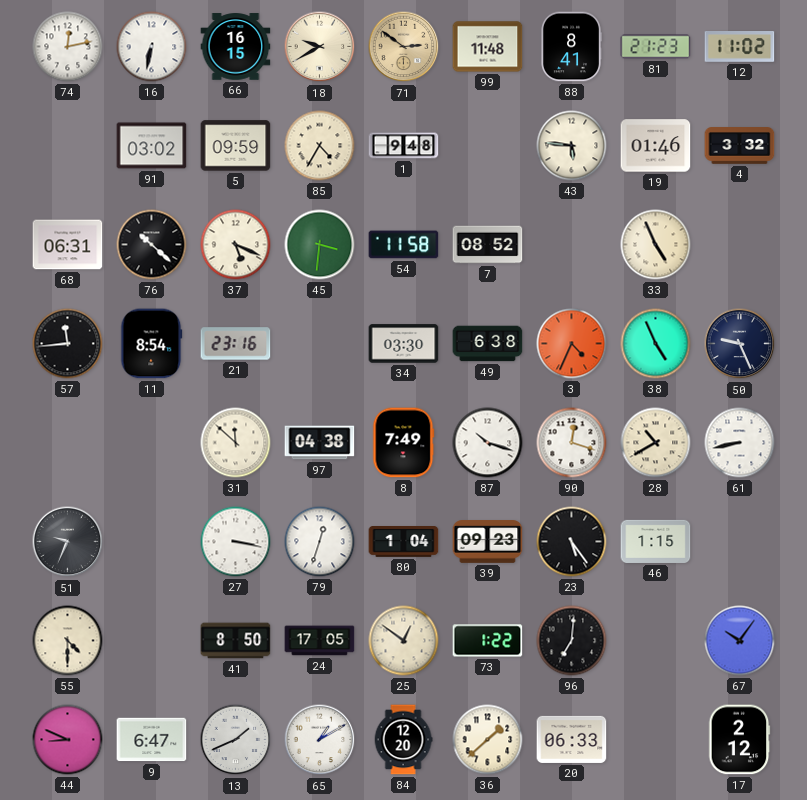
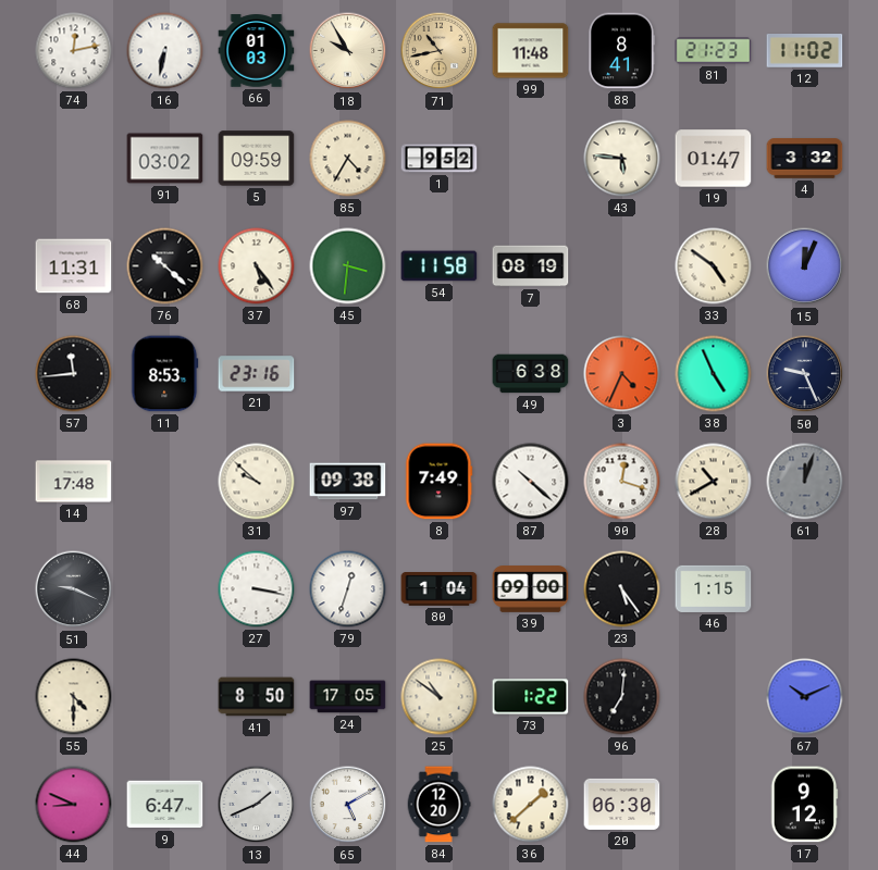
66: 16:15 -> 01:03
18: 9:40 -> 9:55
71: 2:51 -> 10:43
1: 9:48 -> 9:52
19: 01:46 -> 01:47
68: 06:31 -> 11:31
37: 5:19 -> 5:24
7: 08:52 -> 08:19
33: 4:56 -> 4:51
15: none -> 12:04
11: 8:54 -> 8:53
34: 03:30 -> none
14: none -> 17:48
31: 11:52 -> 9:52
97: 04:38 -> 09:38
87: 10:18 -> 10:22
61: 8:43 -> 12:03
61 dial: white -> grey
51: 9:34 -> 9:19
39: 09:23 -> 09:00
25: 12:51 -> 10:51
67: 10:06 -> 10:11
65: 1:10 -> 5:10
20: 06:33 -> 06:30
17: 2:12 -> 9:12
